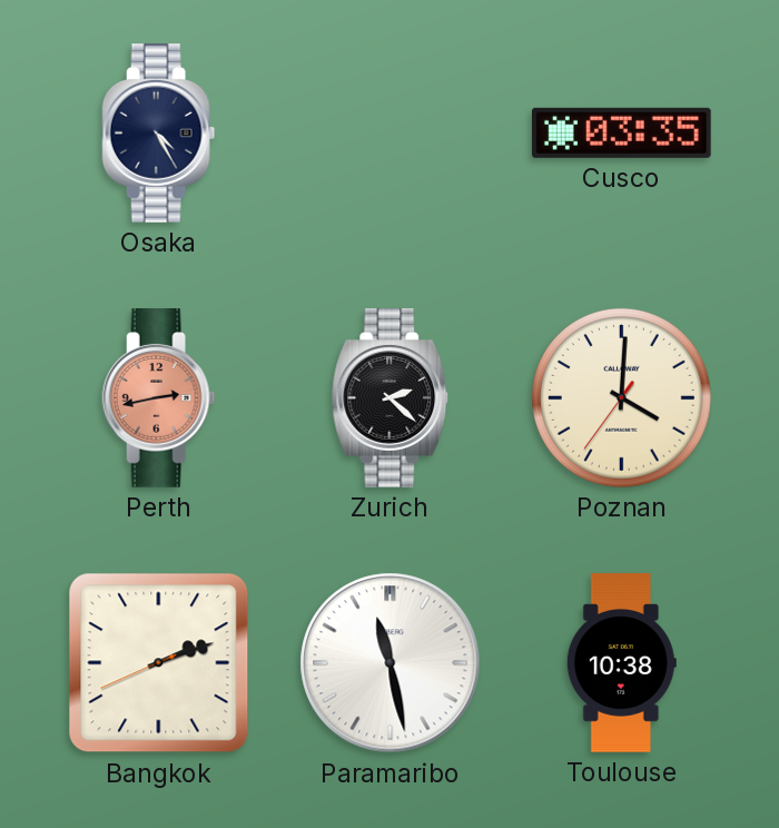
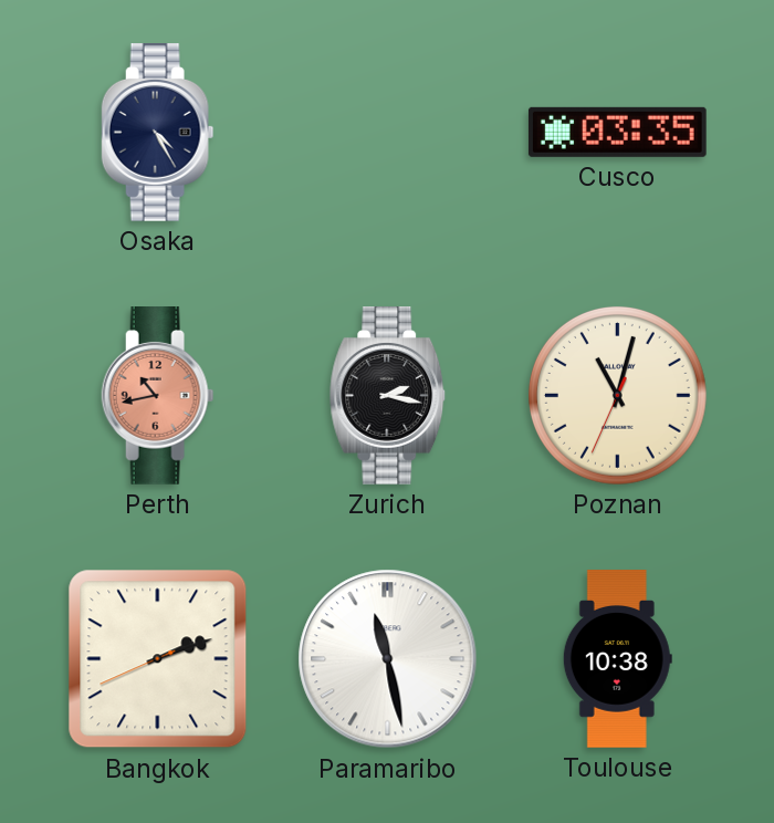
Perth: 2:43 -> 10:43
Zurich: 2:22 -> 2:17
Poznan: 4:00 -> 11:02
